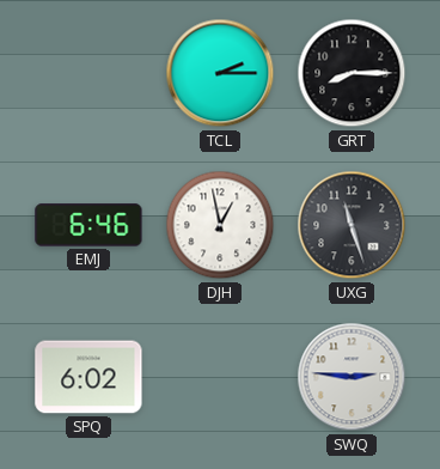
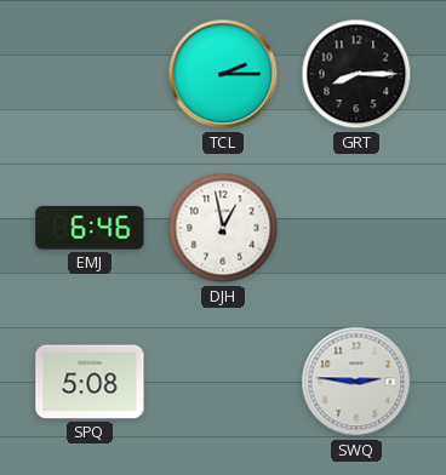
UXG: 11:27 -> none
SPQ: 6:02 -> 5:08
